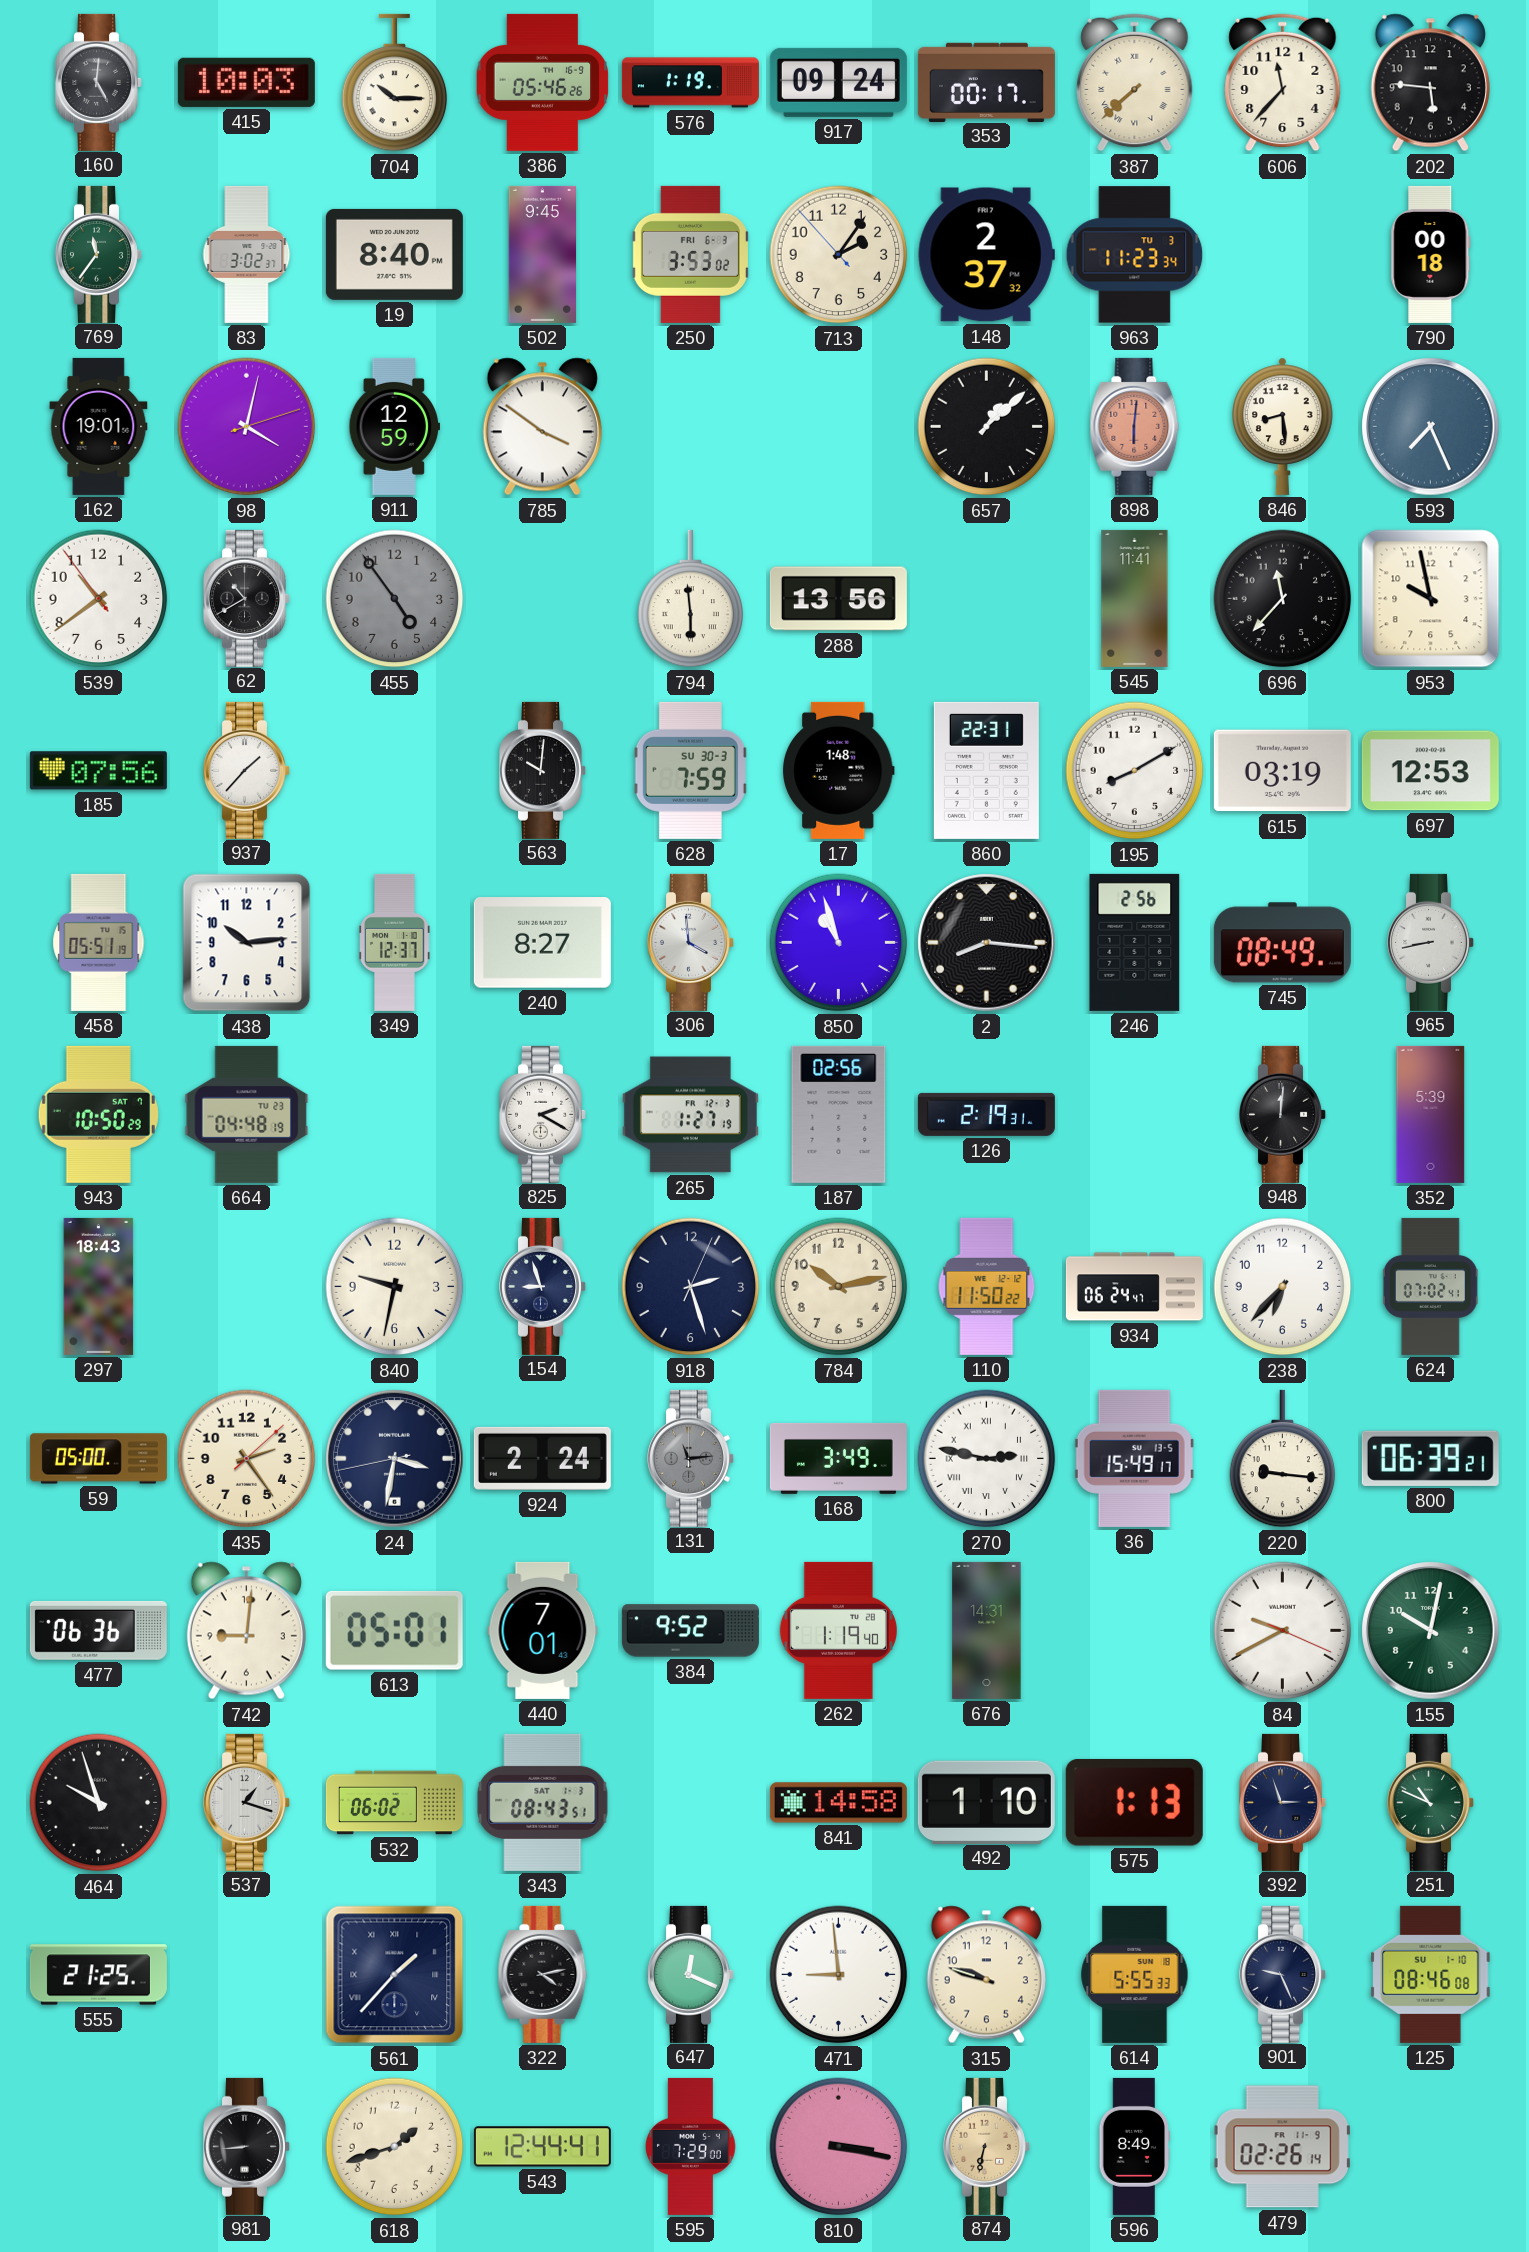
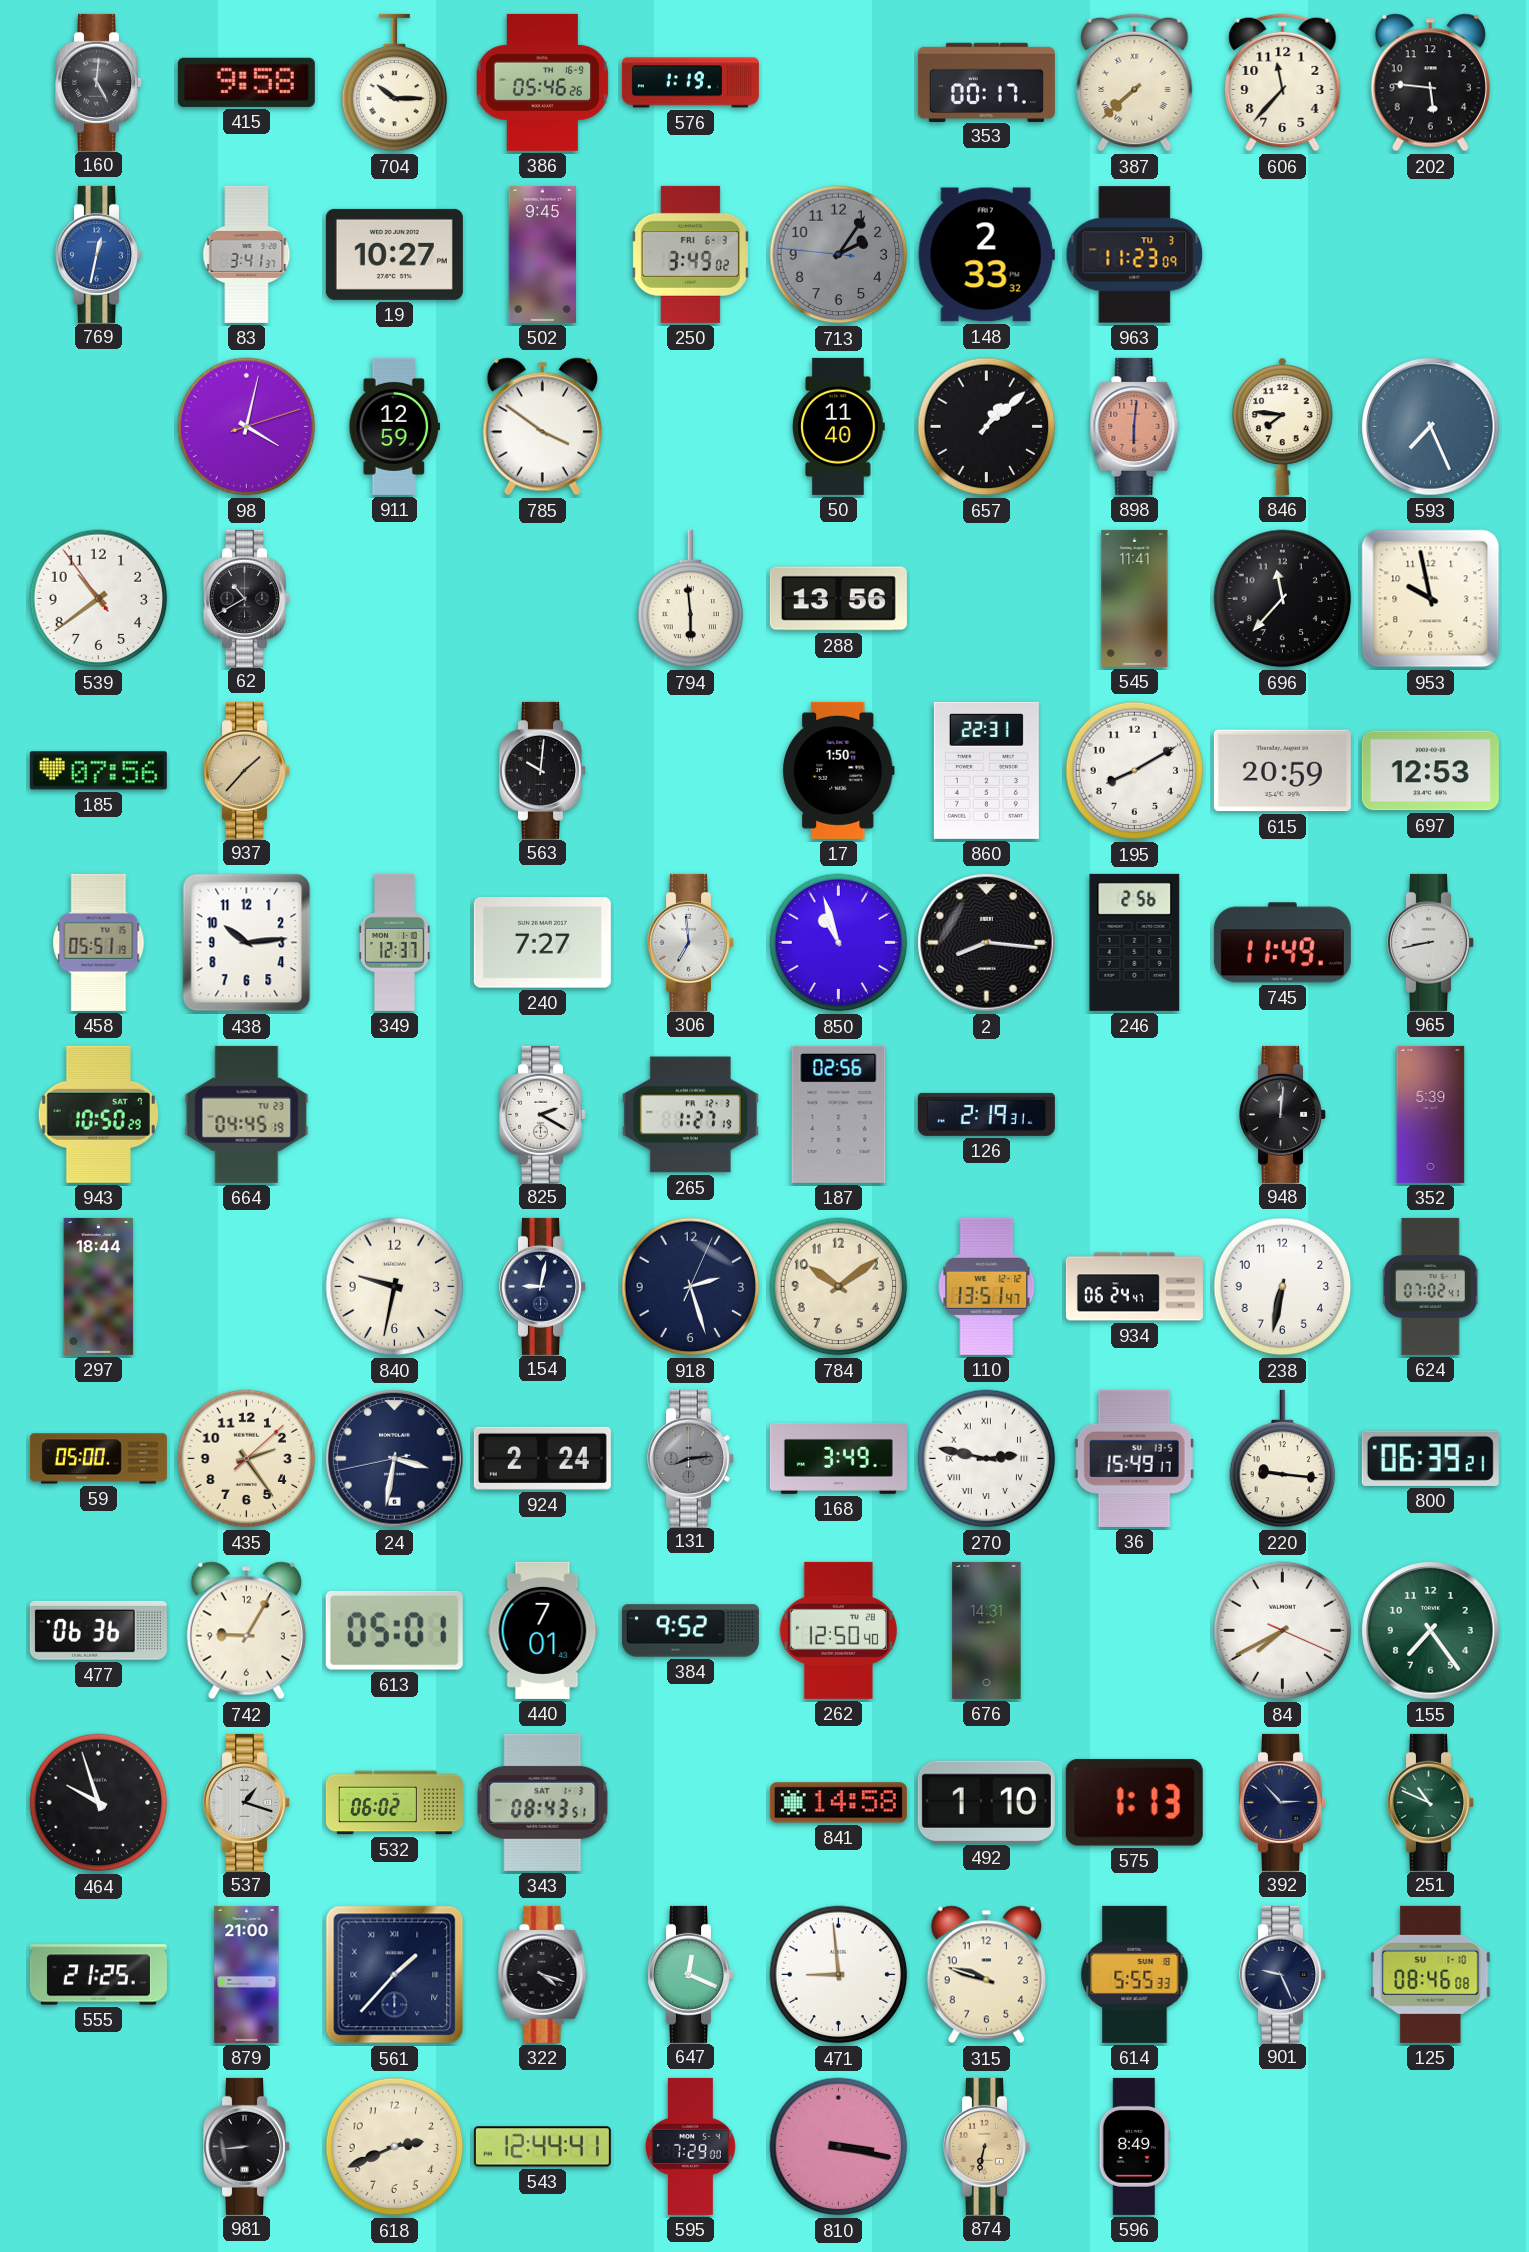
415: 10:03 -> 9:58
917: 09:24 -> none
769: 11:36 -> 12:32
769 dial: green -> blue
83: 3:02 -> 3:41
19: 8:40 -> 10:27
250: 3:53 -> 3:49
713: 2:05:53 -> 2:05:46
713 dial: cream -> grey
148: 2:37 -> 2:33
963: 11:23:34 -> 11:23:09
790: 00:18 -> none
162: 19:01 -> none
50: none -> 11:40
846: 8:29 -> 7:46
455: 4:54 -> none
937 dial: white -> champagne
628: 7:59 -> none
17: 1:48 -> 1:50
615: 03:19 -> 20:59
240: 8:27 -> 7:27
306: 3:59 -> 6:59
745: 08:49 -> 11:49
664: 04:48 -> 04:45
297: 18:43 -> 18:44
154: 8:57 -> 9:02
784: 10:13 -> 10:09
110: 11:50 -> 13:51
238: 6:37 -> 6:32
131: 11:14 -> 8:14
742: 9:01 -> 9:05
262: 1:19 -> 12:50
84: 9:40 -> 7:40
155: 10:02 -> 7:24
392: 2:57 -> 2:53
879: none -> 21:00
322: 4:13 -> 4:18
618: 1:42 -> 2:41
479: 02:26 -> none
